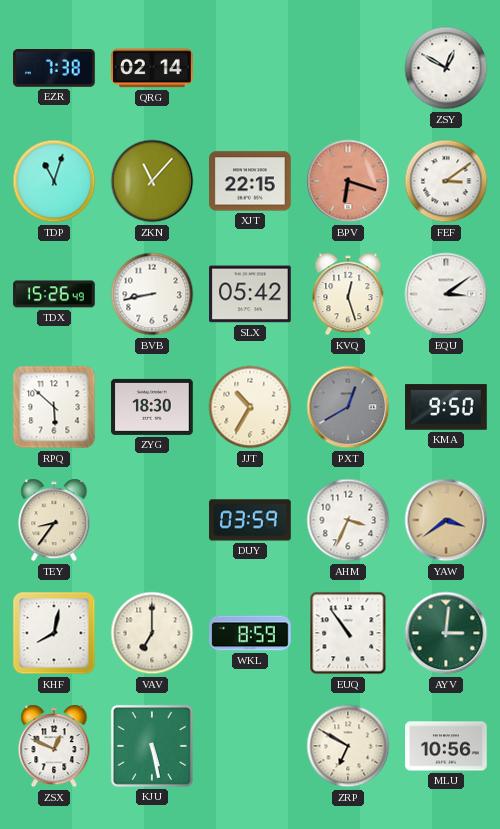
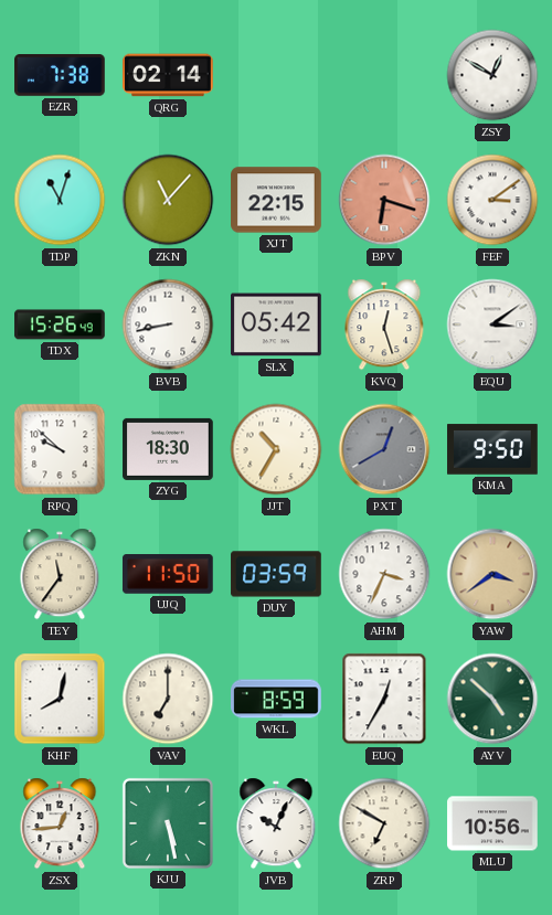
RPQ: 5:52 -> 9:52
TEY: 8:36 -> 11:36
UJQ: none -> 11:50
EUQ: 10:54 -> 12:35
AYV: 3:01 -> 4:52
ZSX: 12:49 -> 12:44
JVB: none -> 10:04
